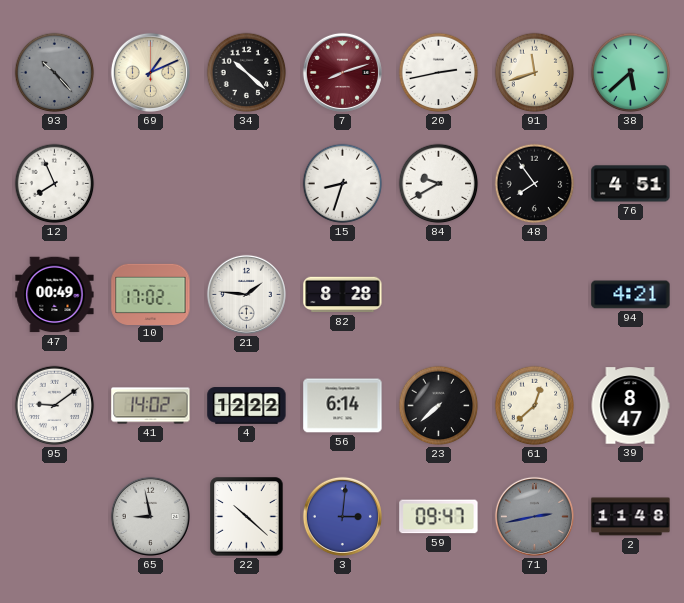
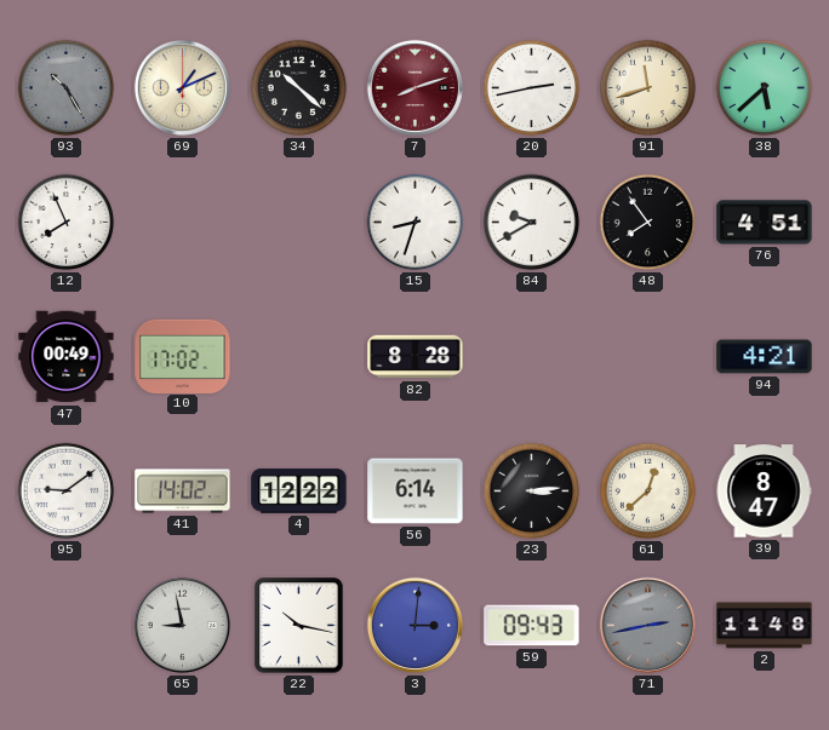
93: 10:23 -> 10:25
21: 1:46 -> none
23: 7:38 -> 3:14
22: 10:22 -> 10:17
59: 09:47 -> 09:43
